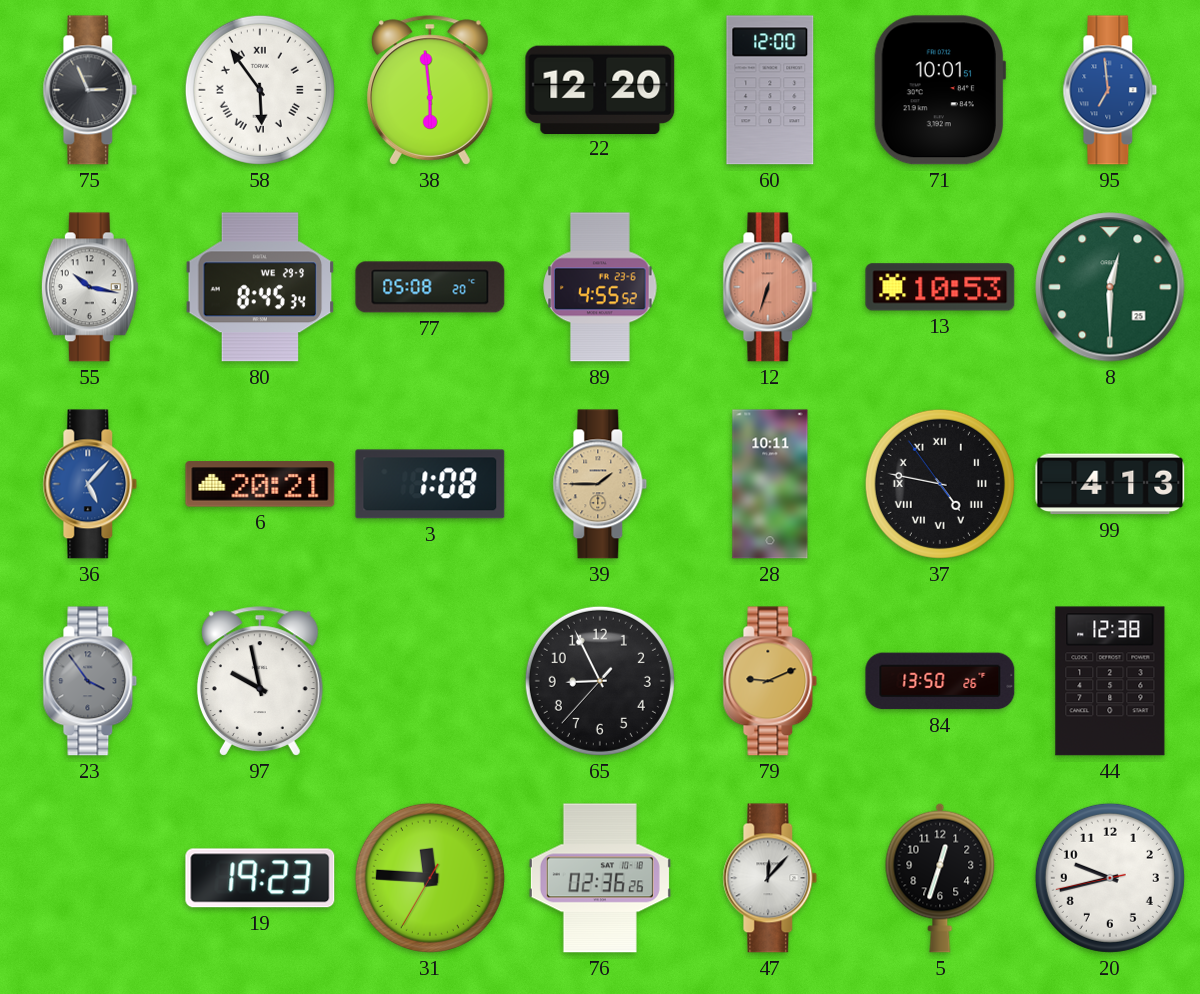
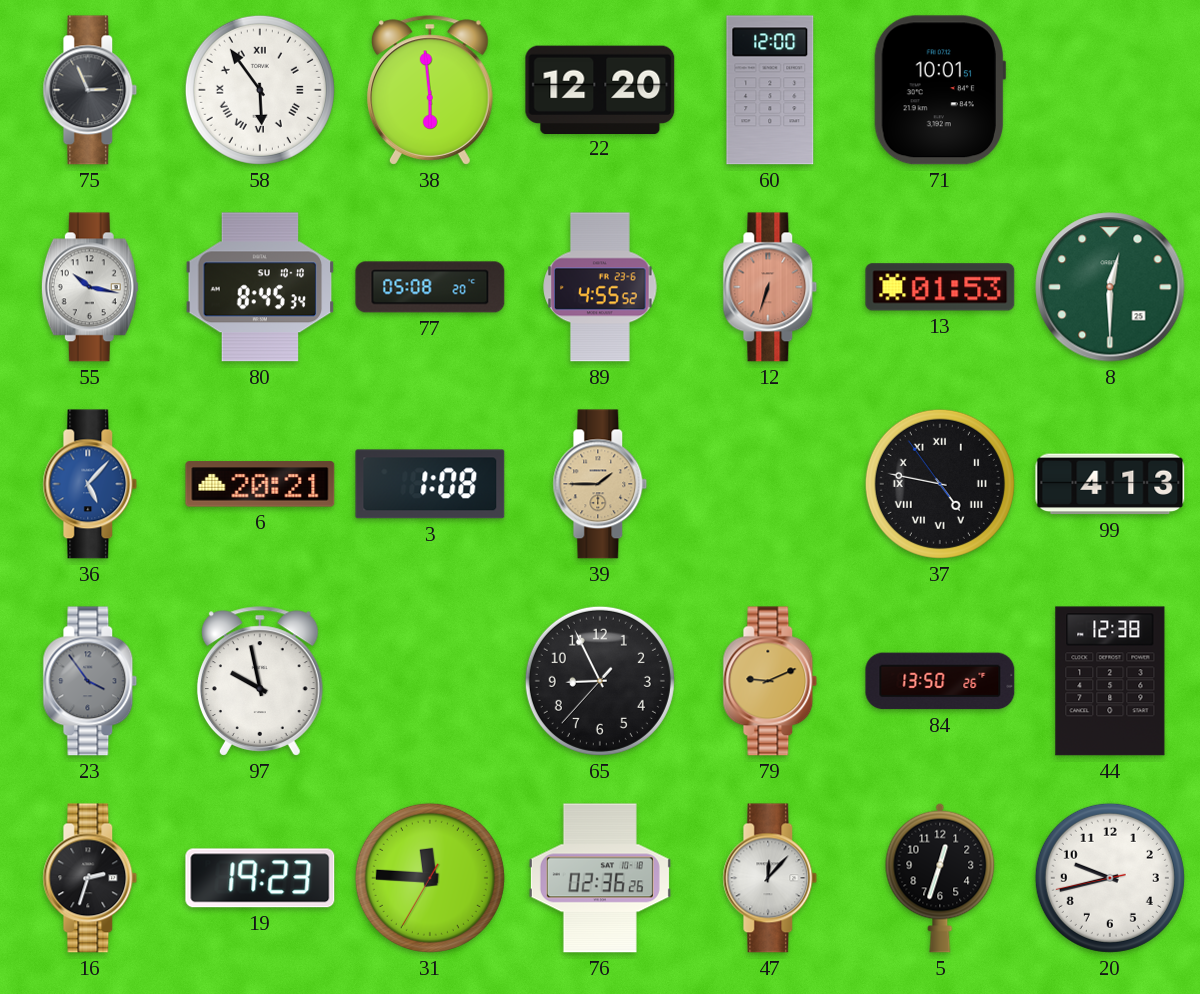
95: 6:59 -> none
80 date: WE 29-9 -> SU 10-10
13: 10:53 -> 01:53
28: 10:11 -> none
16: none -> 2:33
